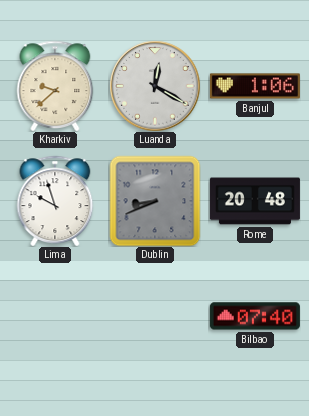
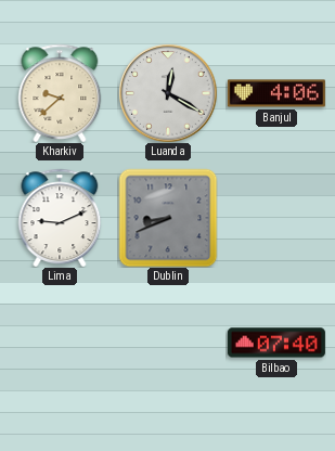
Banjul: 1:06 -> 4:06
Lima: 9:57 -> 9:11
Rome: 20:48 -> none
